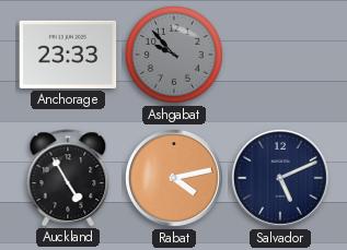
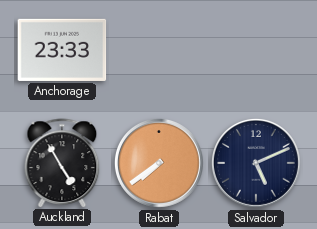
Ashgabat: 9:53 -> none
Rabat: 4:13 -> 7:39
